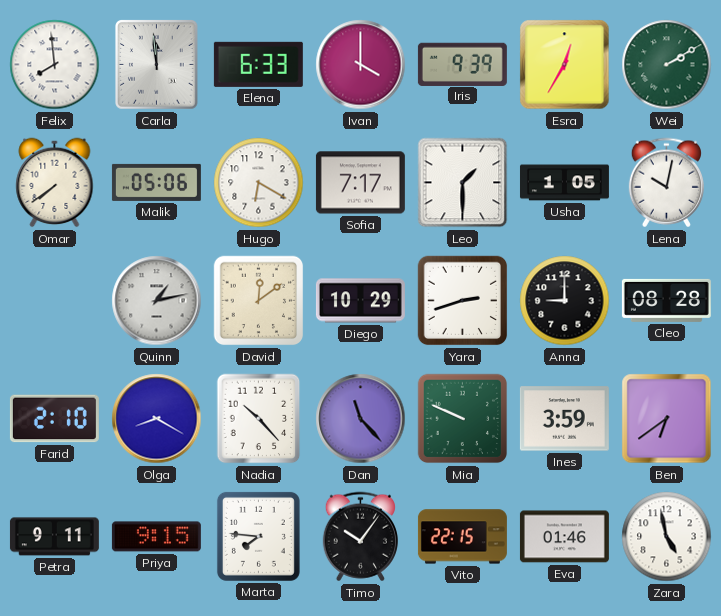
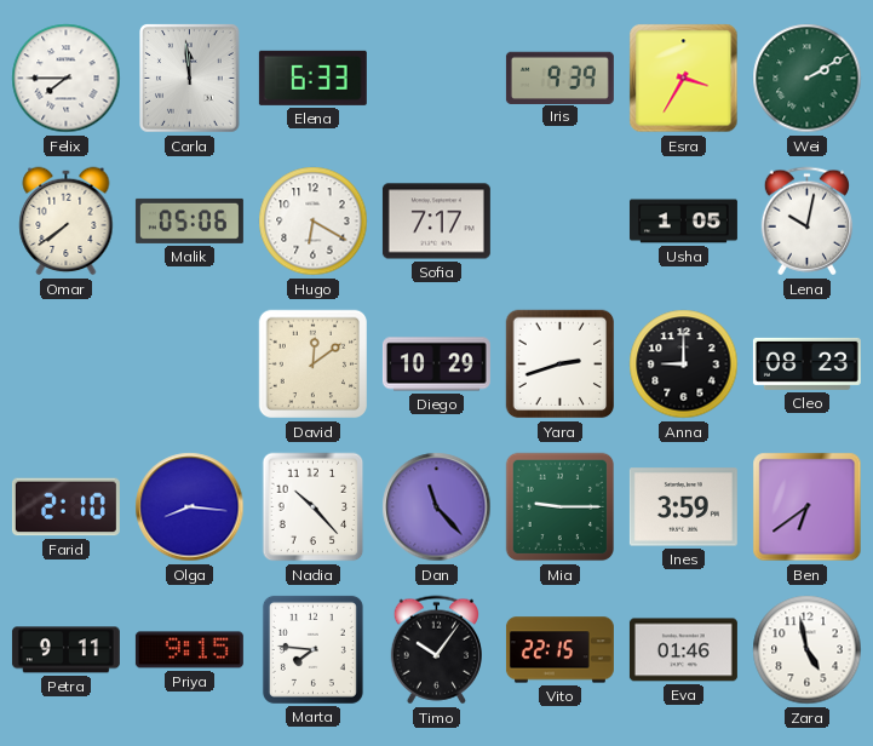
Felix: 7:59 -> 7:45
Ivan: 4:00 -> none
Esra: 12:35 -> 3:35
Leo: 1:30 -> none
Quinn: 1:13 -> none
Cleo: 08:28 -> 08:23
Olga: 8:20 -> 8:16
Mia: 9:49 -> 9:15
